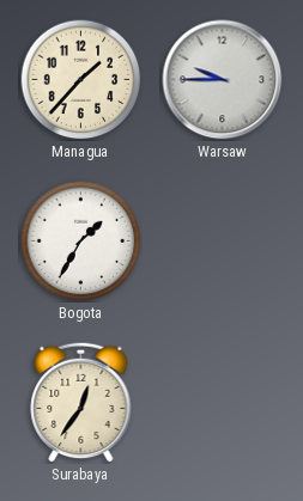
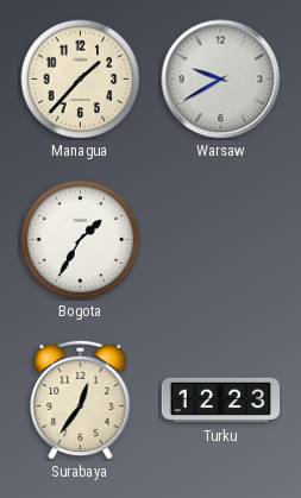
Warsaw: 9:45 -> 9:40
Turku: none -> 12:23
